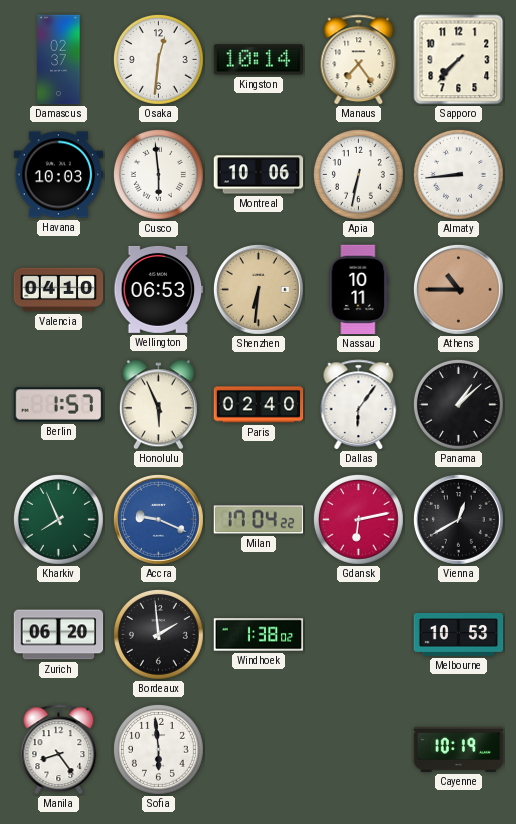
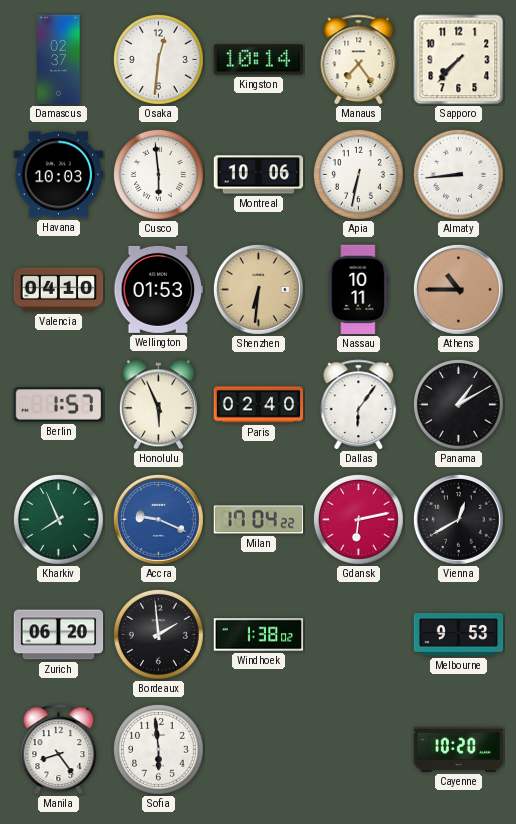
Wellington: 06:53 -> 01:53
Panama: 1:08 -> 1:10
Melbourne: 10:53 -> 9:53
Cayenne: 10:19 -> 10:20
